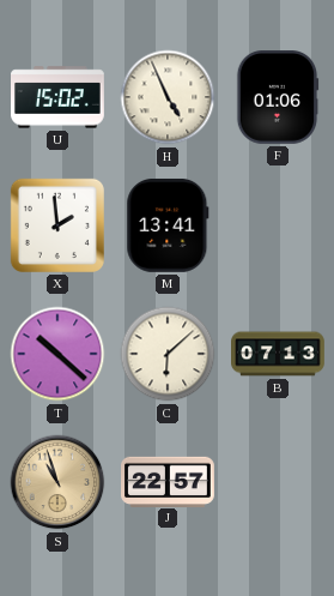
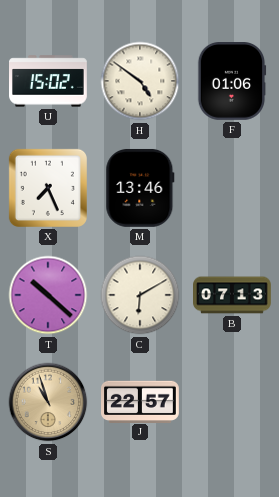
H: 4:56 -> 4:51
X: 1:59 -> 7:26
M: 13:41 -> 13:46
C: 6:08 -> 6:10
